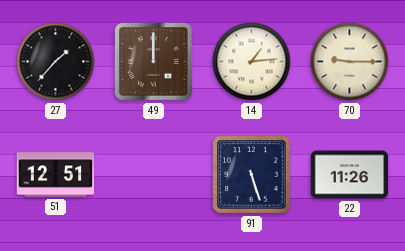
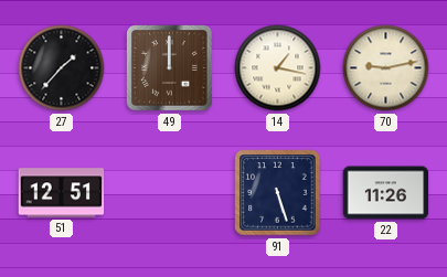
14: 1:14 -> 1:17
70: 9:15 -> 9:13
